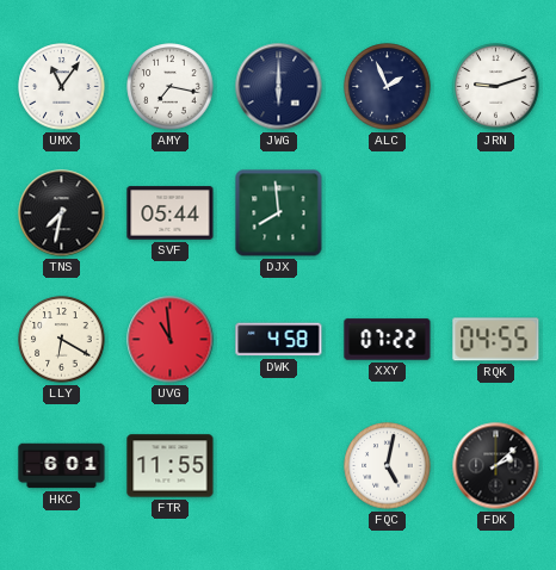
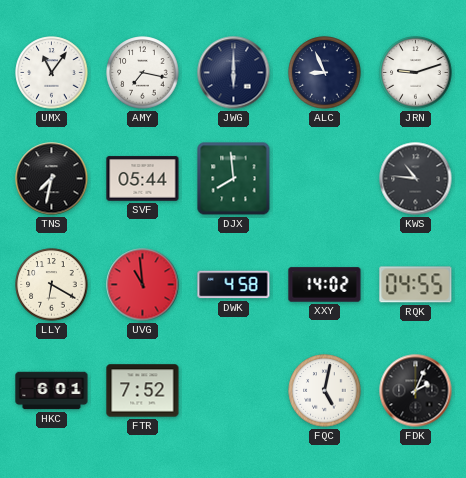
ALC: 1:56 -> 8:56
KWS: none -> 10:46
XXY: 07:22 -> 14:02
FTR: 11:55 -> 7:52
FDK: 2:08 -> 2:04
